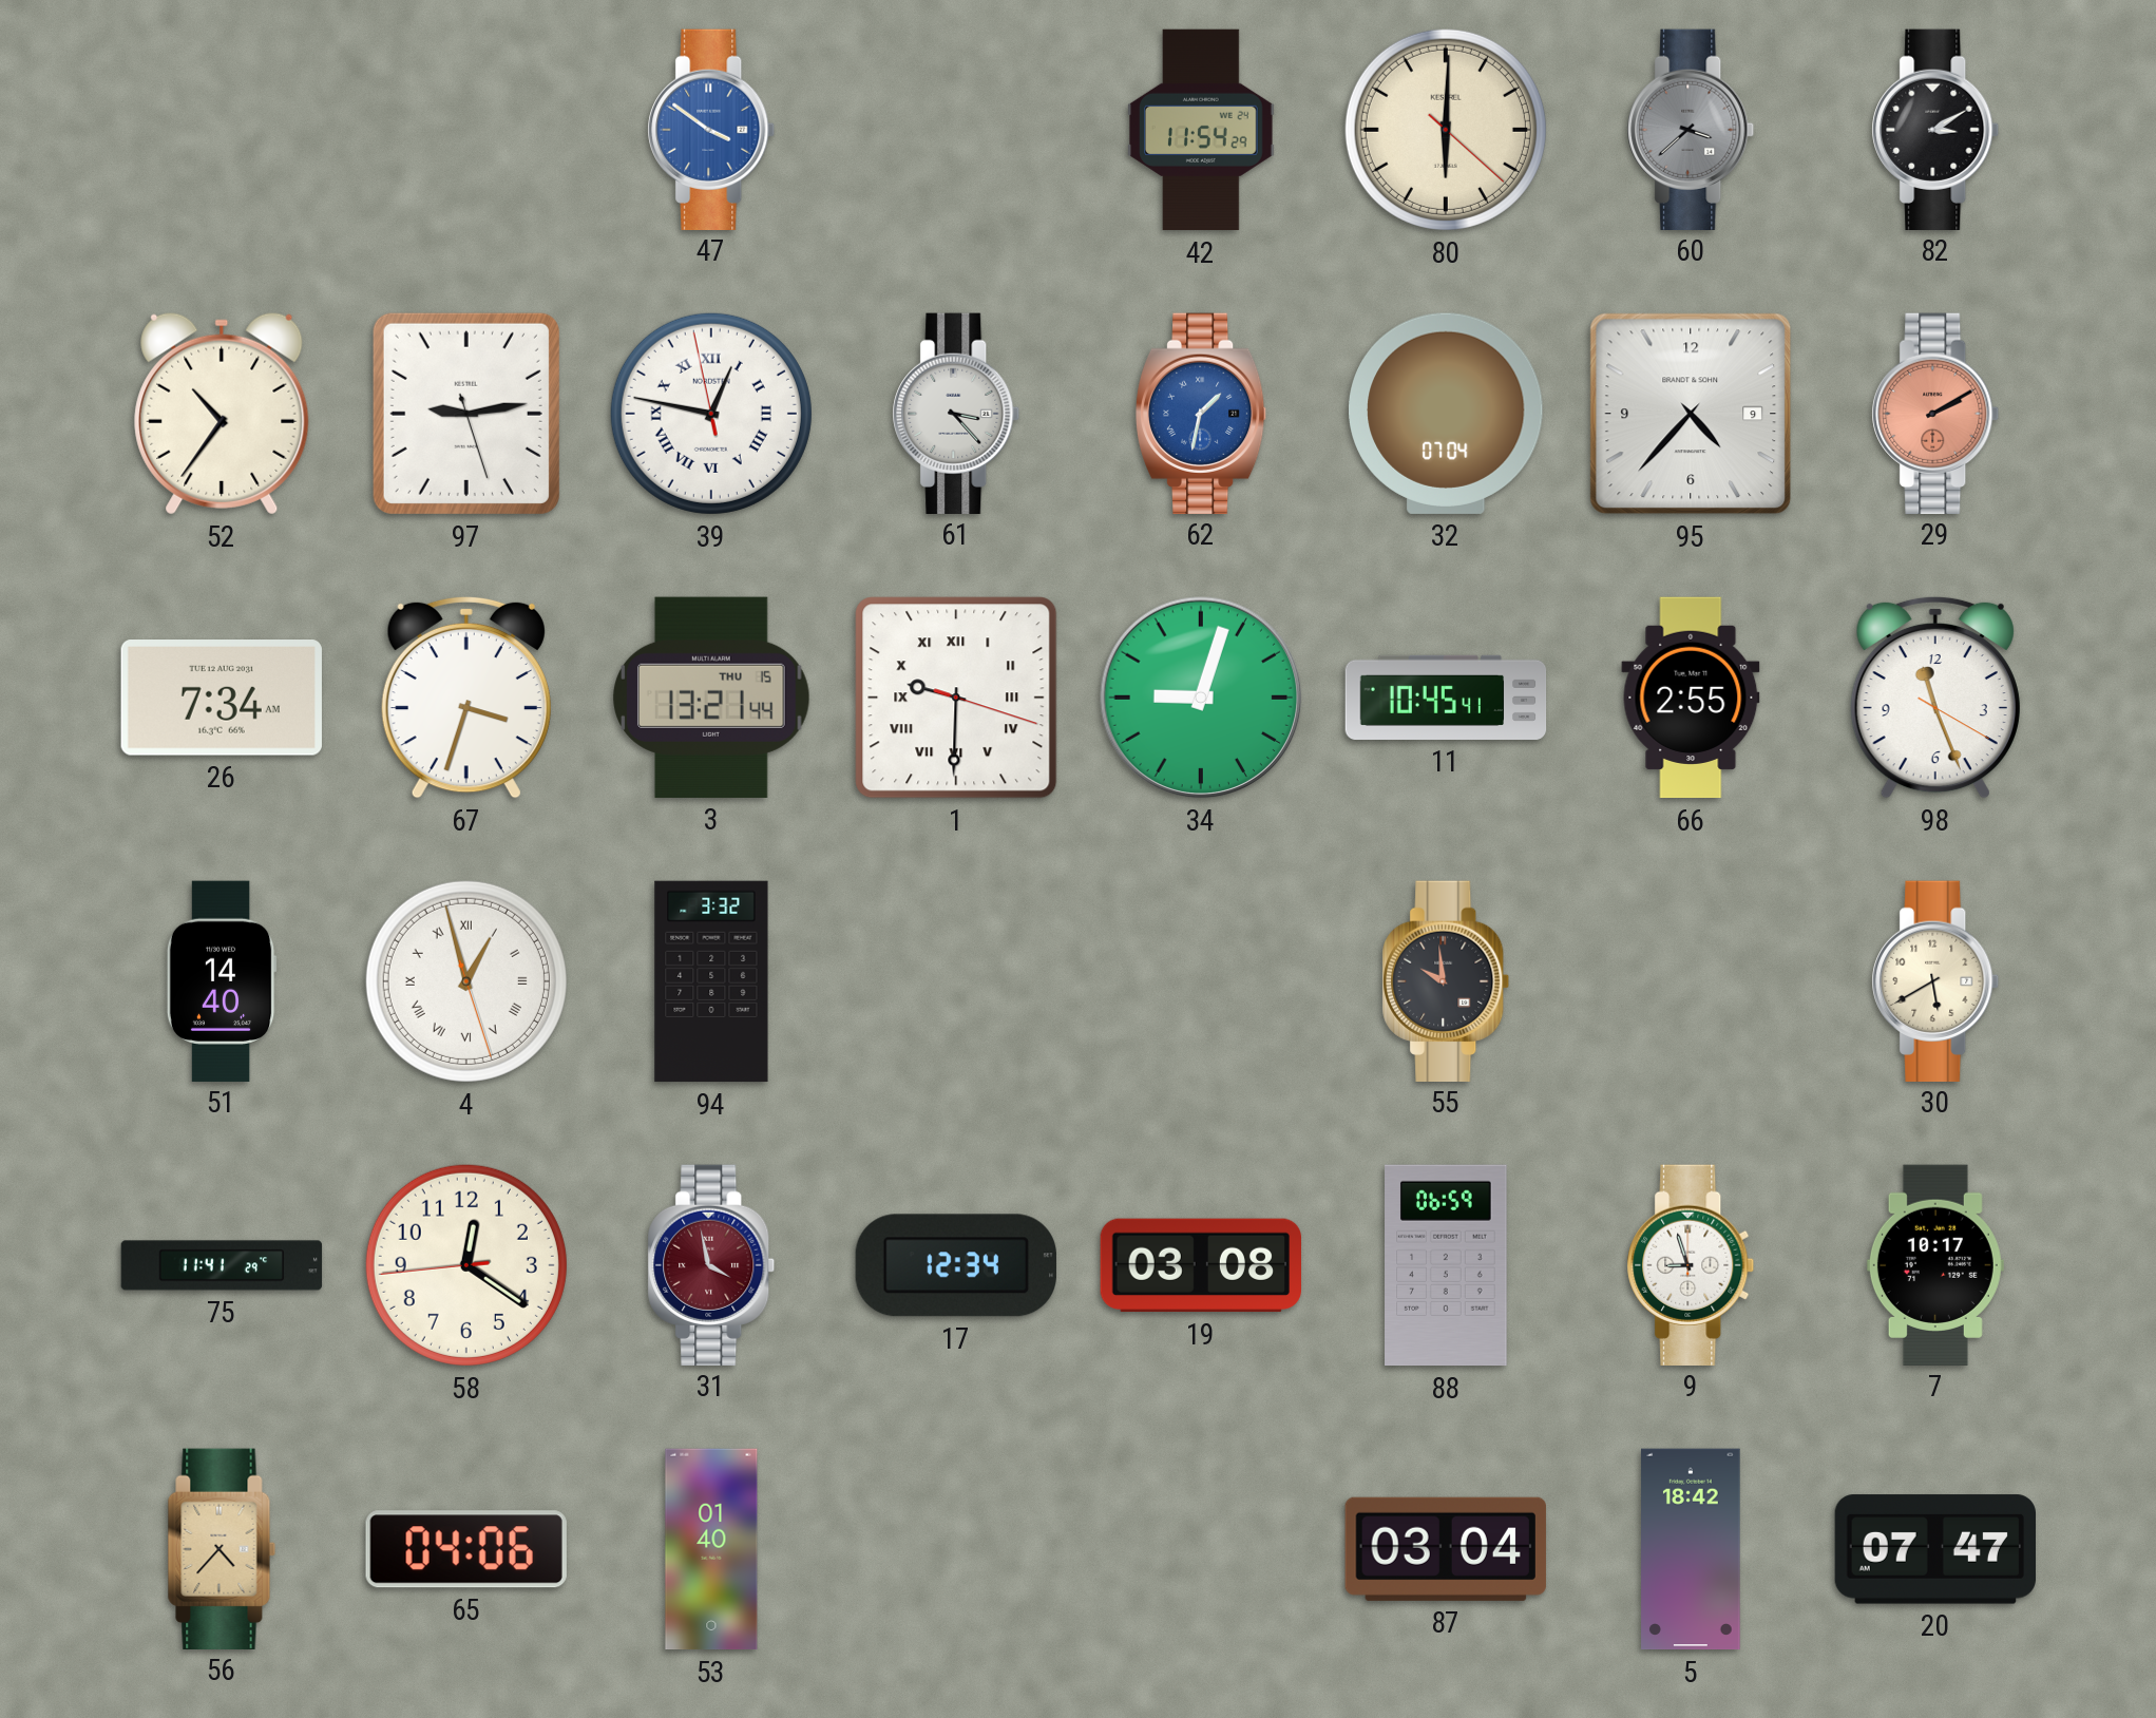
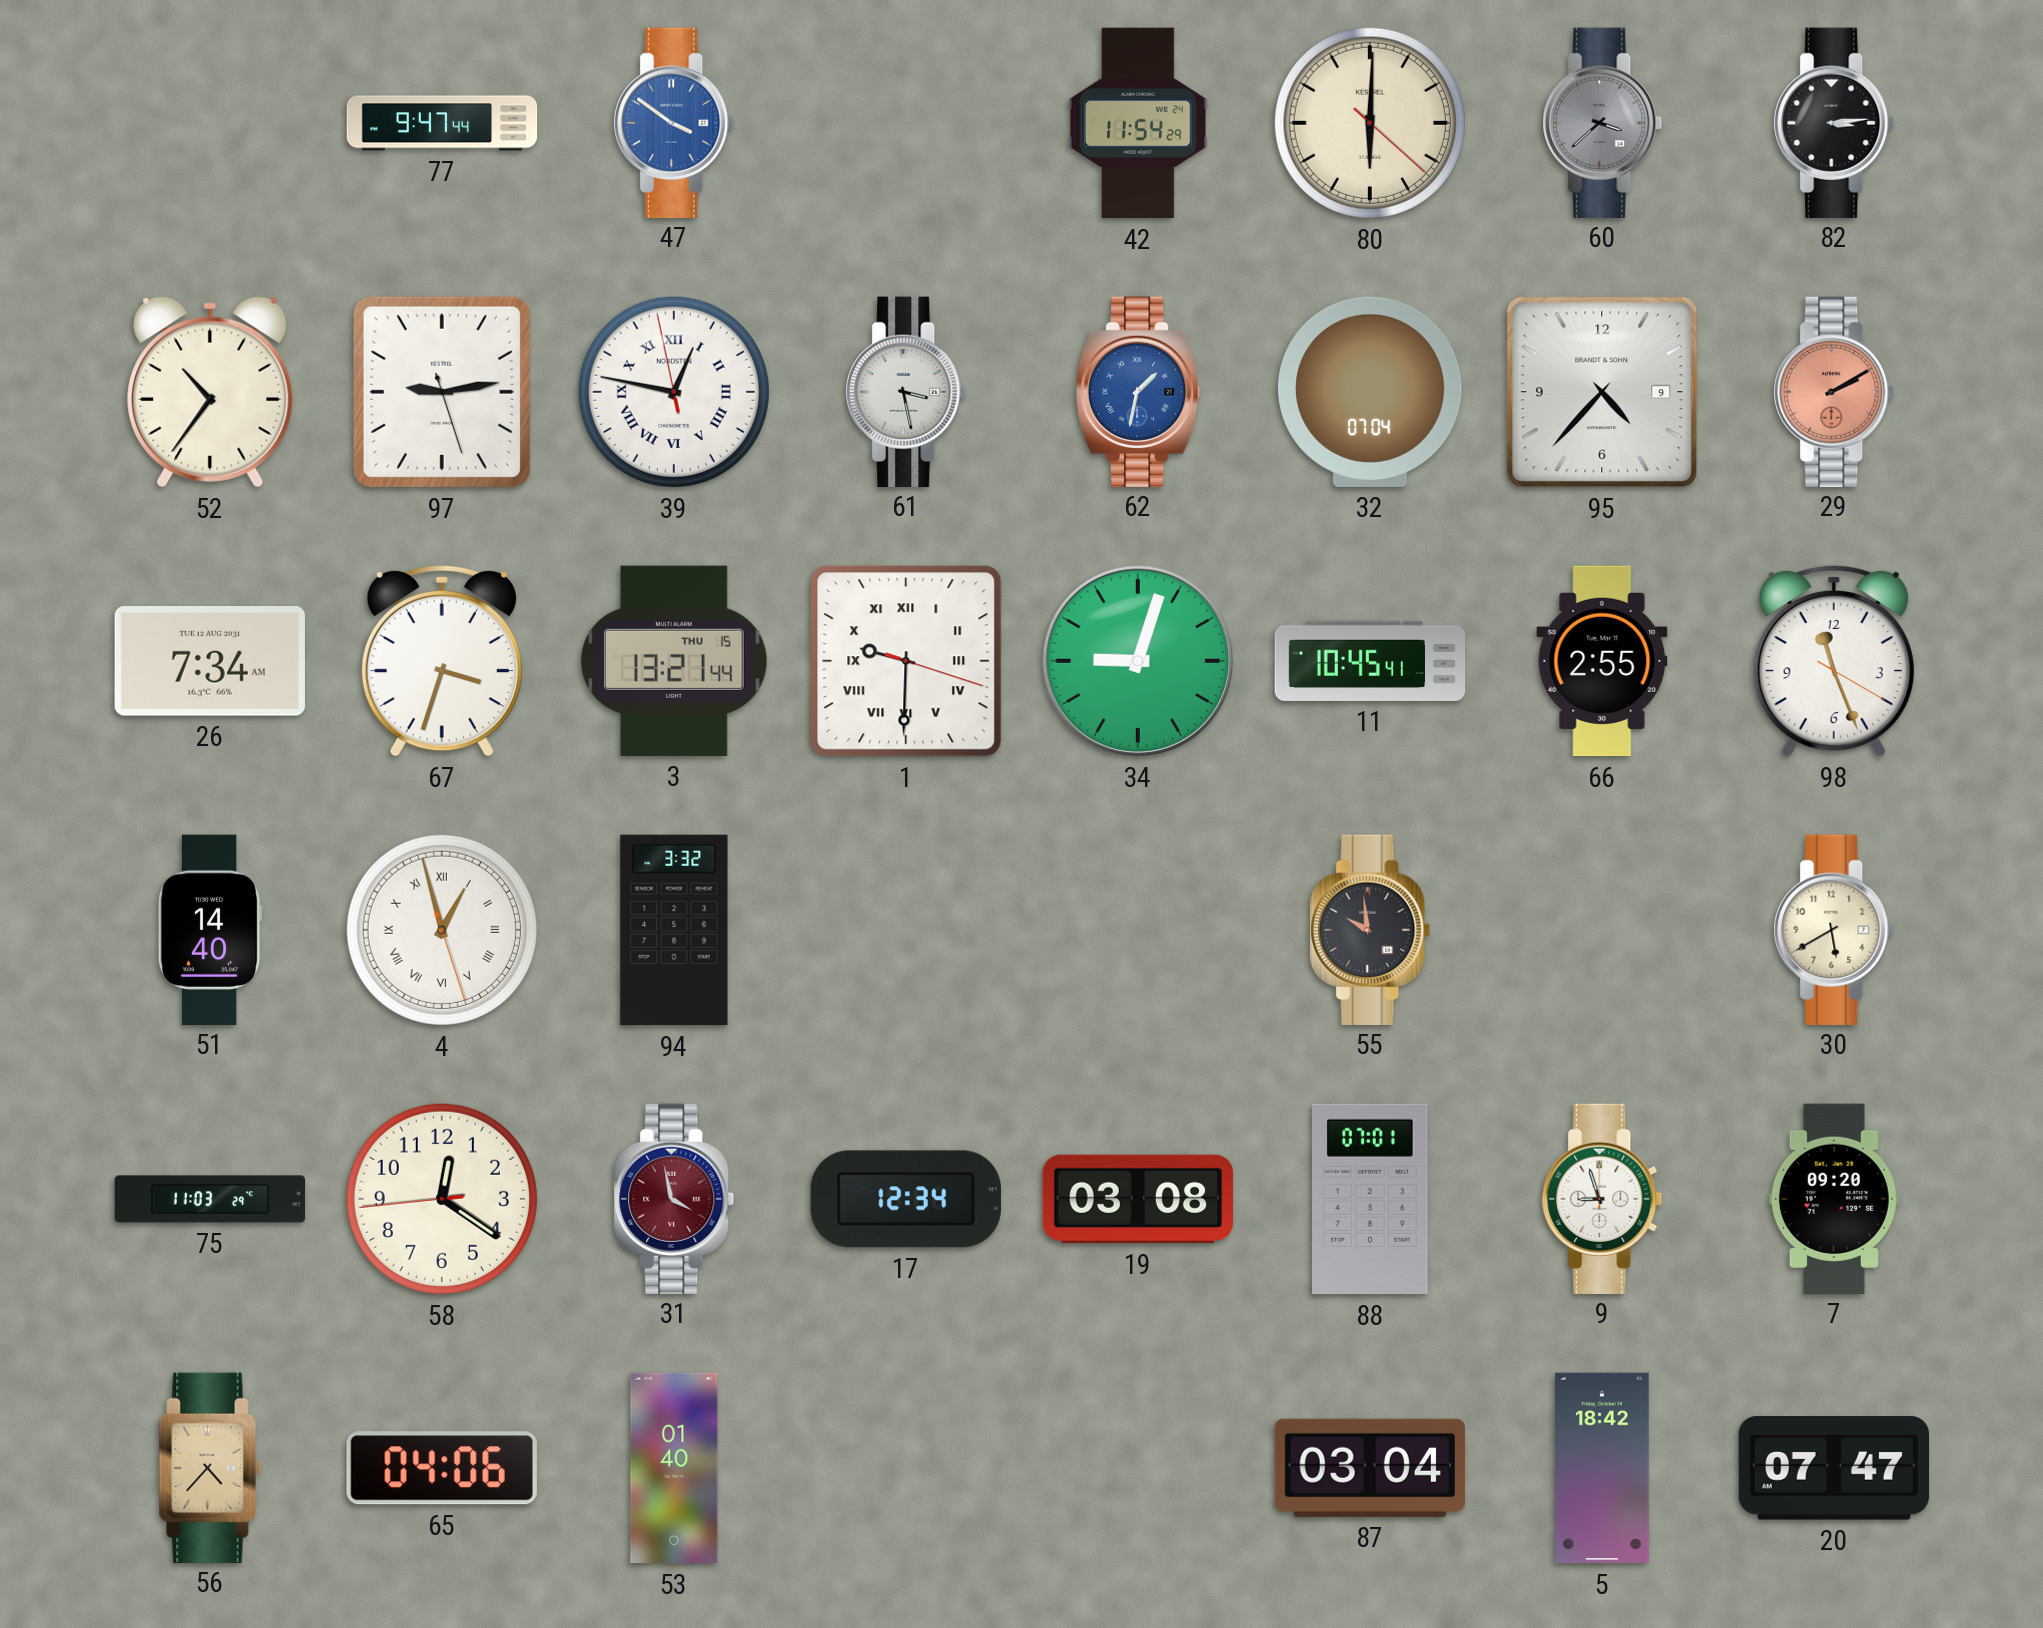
77: none -> 9:47
82: 3:10 -> 3:14
61: 3:23 -> 3:28
75: 11:41 -> 11:03
88: 06:59 -> 07:01
7: 10:17 -> 09:20
